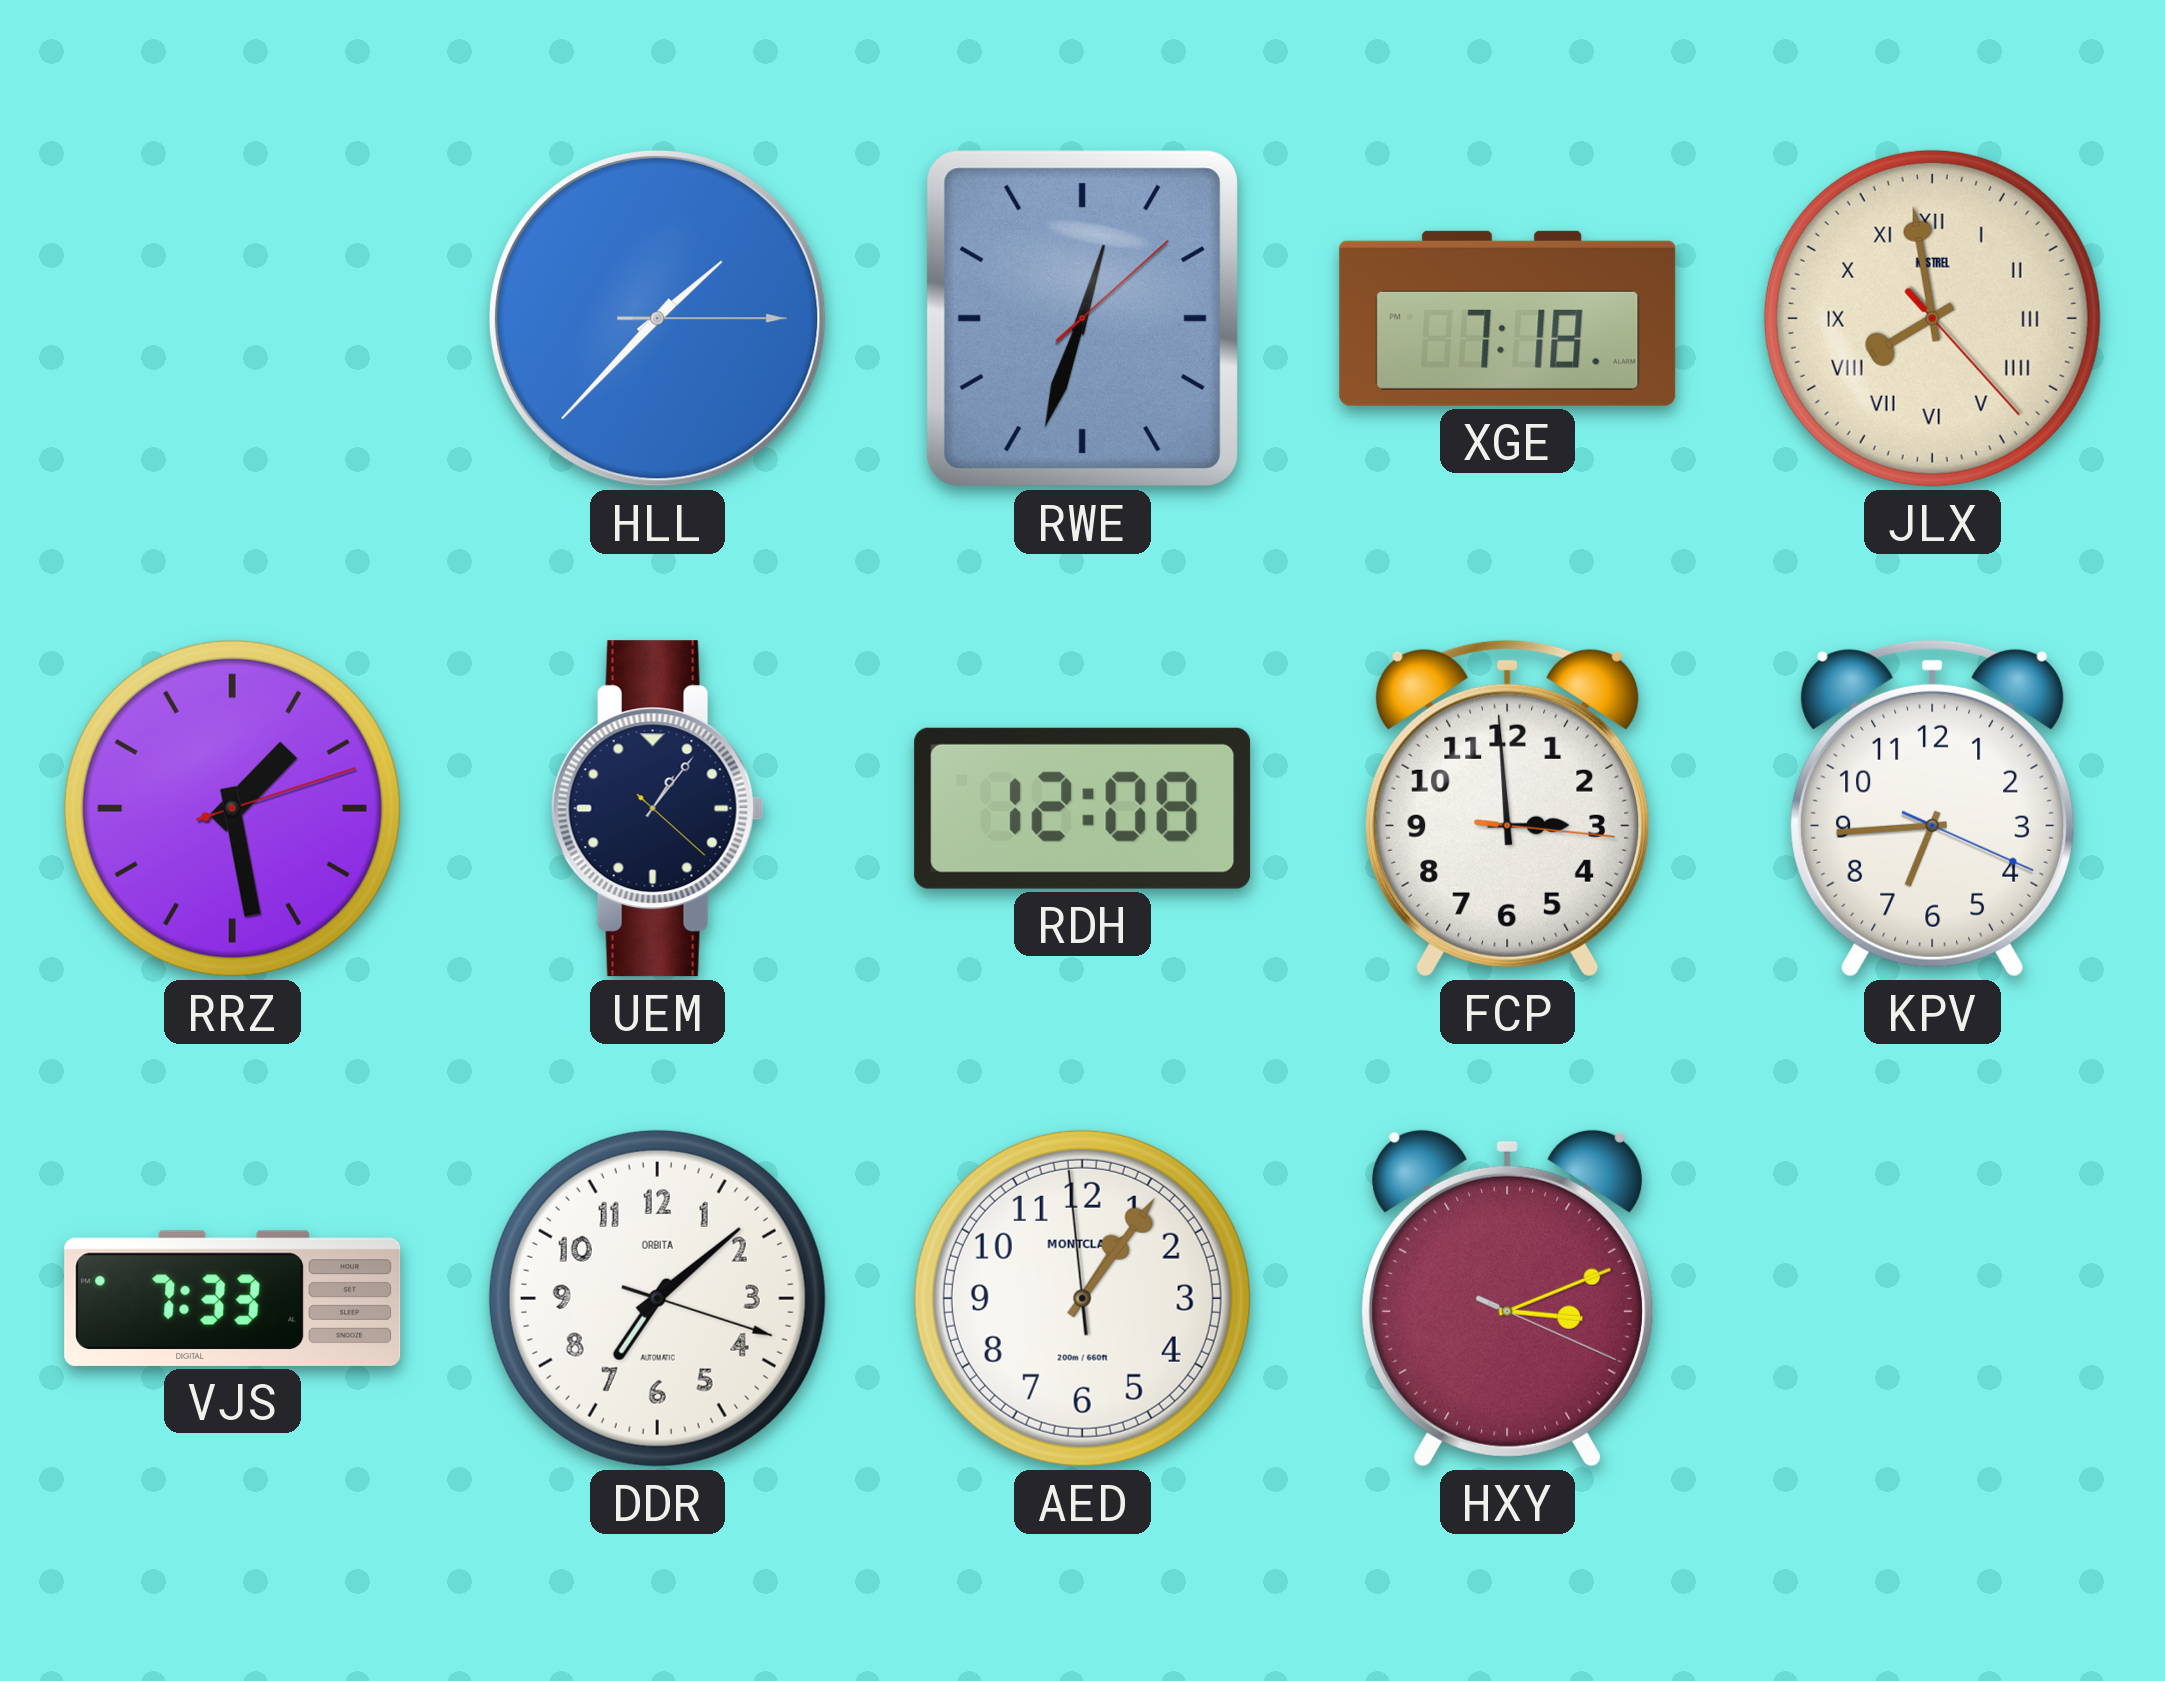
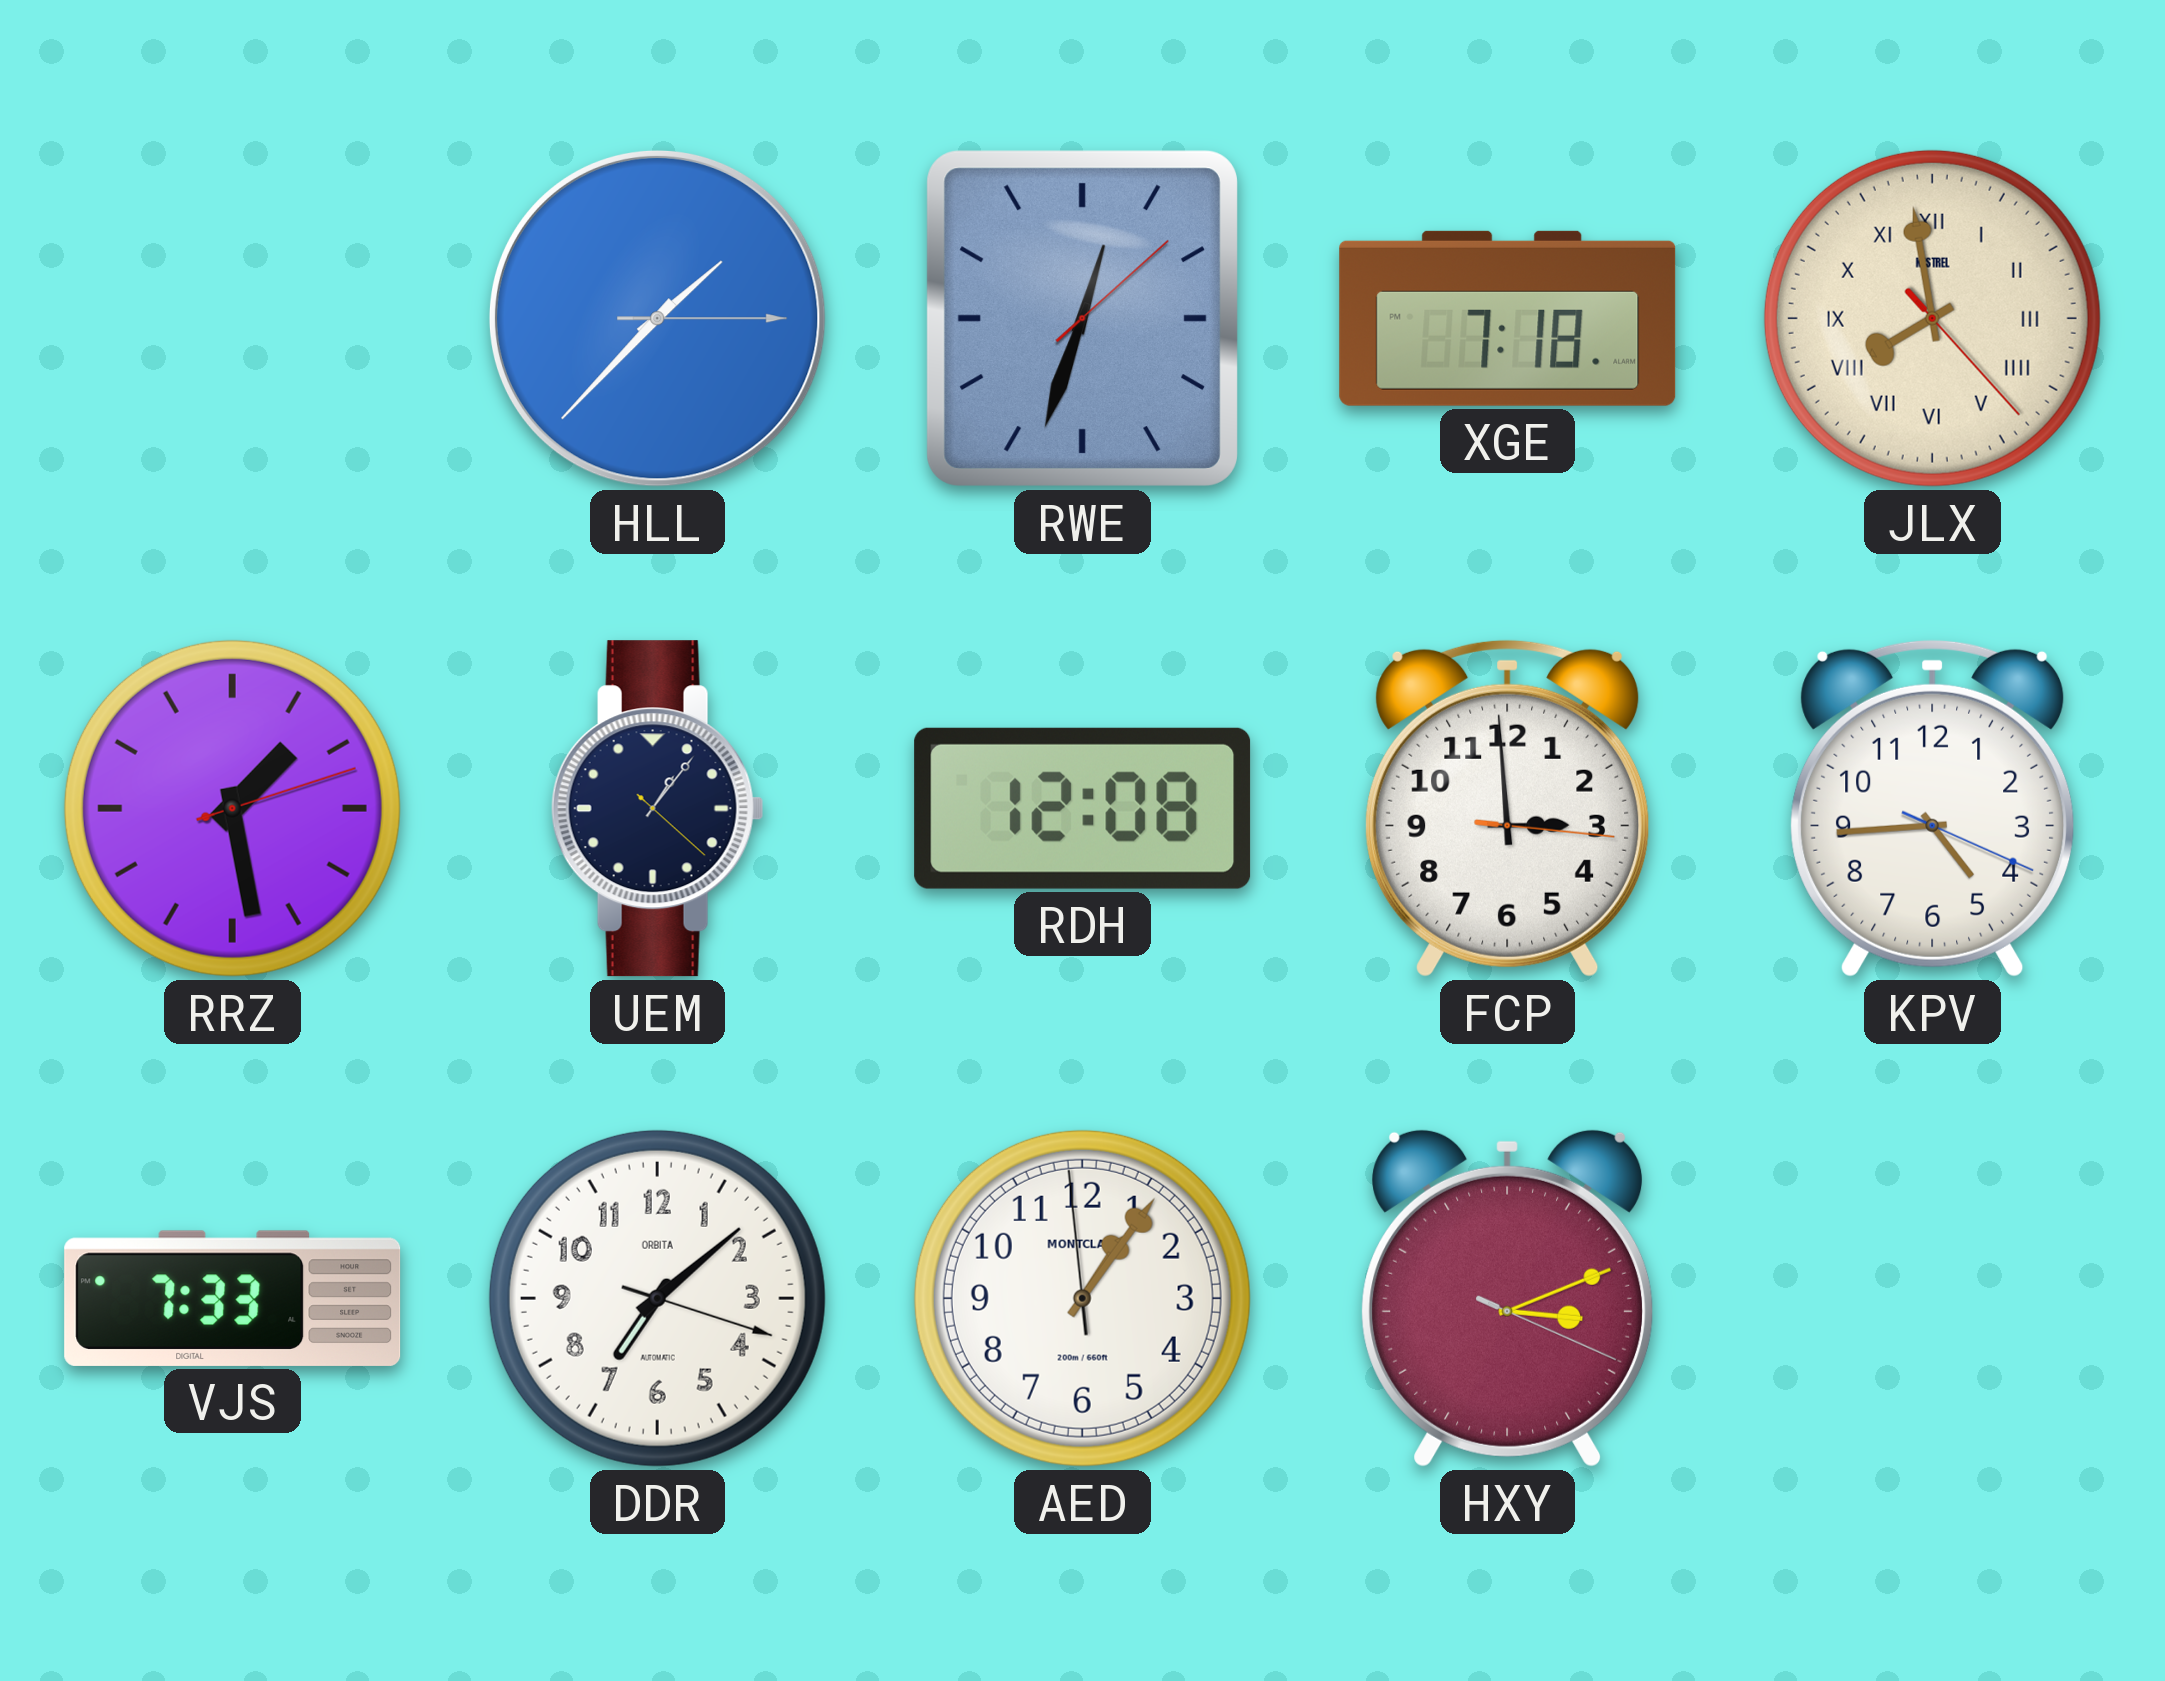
KPV: 6:44 -> 4:44
